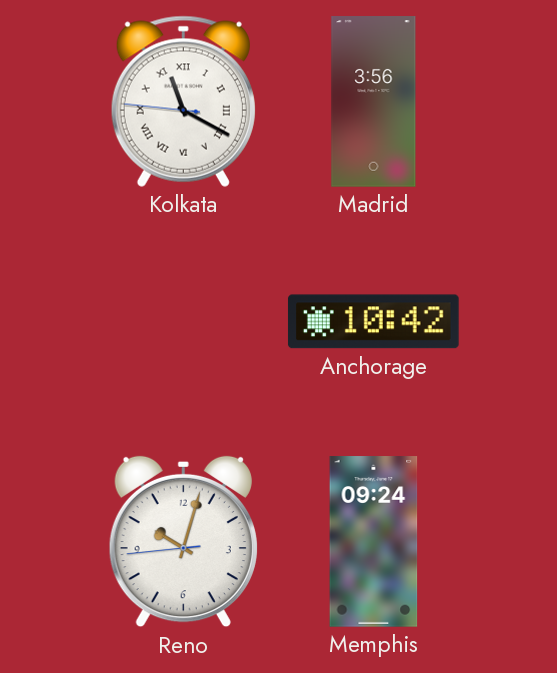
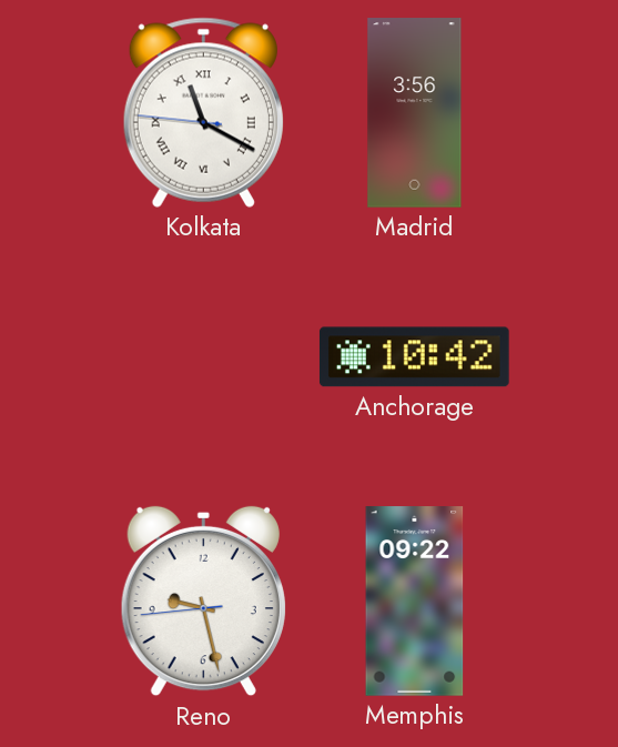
Reno: 10:02 -> 9:27
Memphis: 09:24 -> 09:22
